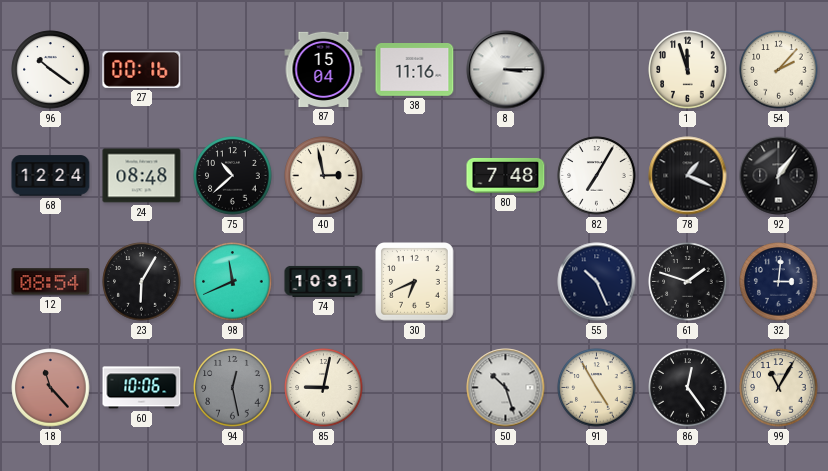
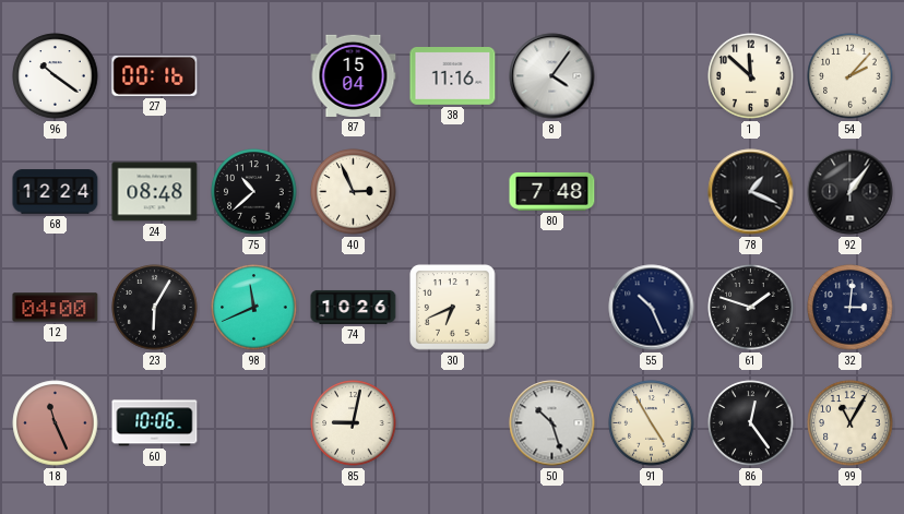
8: 3:15 -> 4:06
1: 11:57 -> 11:52
40: 2:58 -> 2:56
82: 7:05 -> none
12: 08:54 -> 04:00
74: 10:31 -> 10:26
18: 11:23 -> 11:26
94: 12:28 -> none
